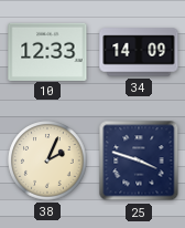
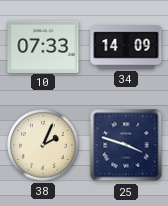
10: 12:33 -> 07:33
